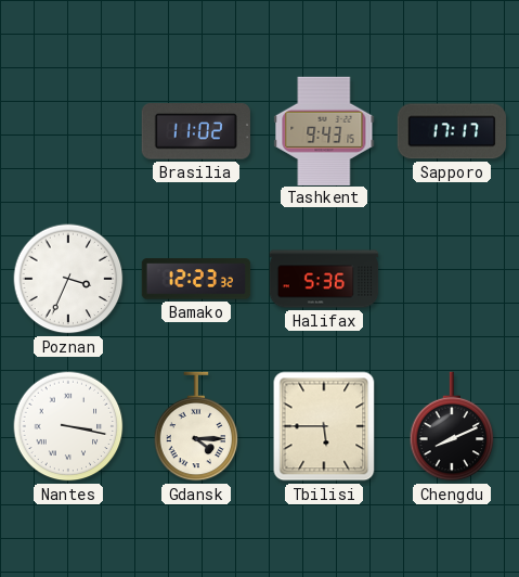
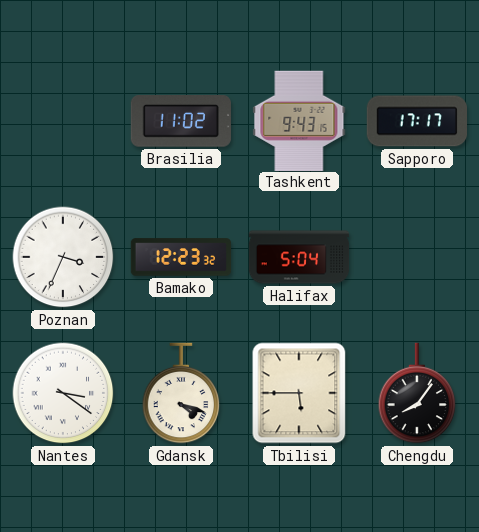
Halifax: 5:36 -> 5:04
Nantes: 3:17 -> 3:21
Gdansk: 4:15 -> 4:18
Chengdu: 8:11 -> 8:06
